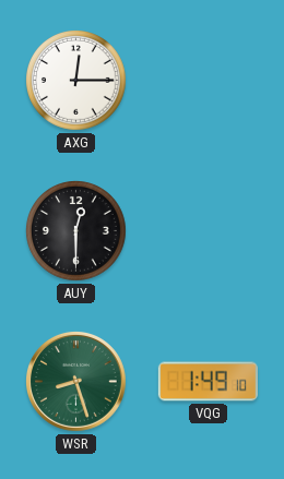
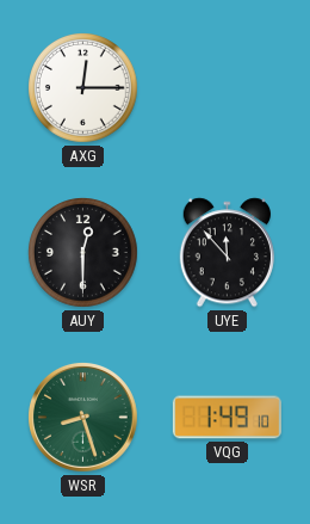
UYE: none -> 11:53
